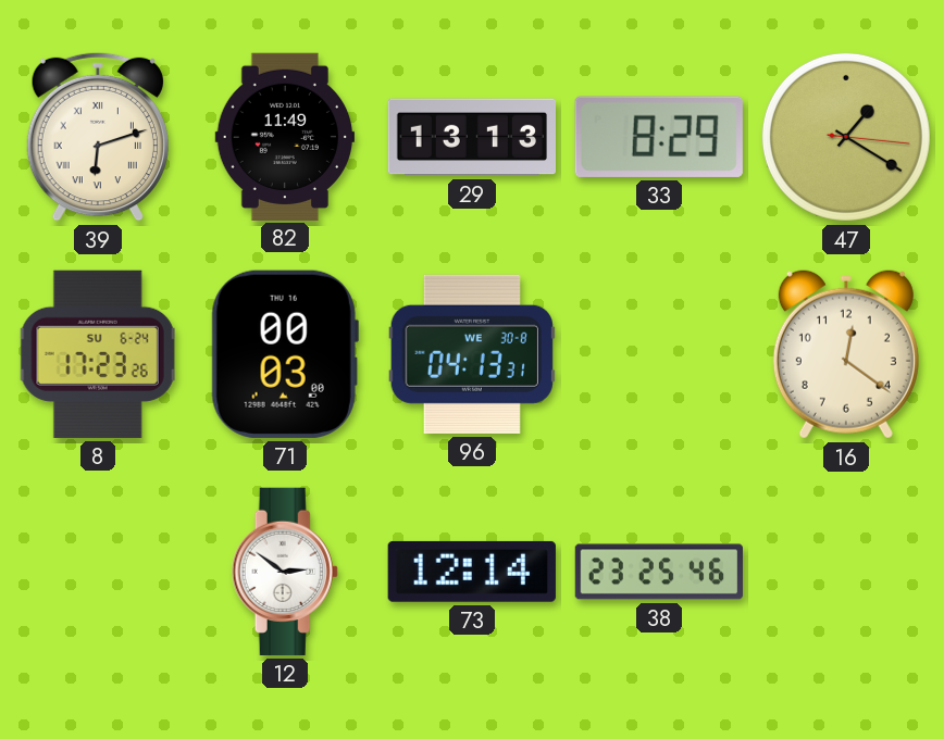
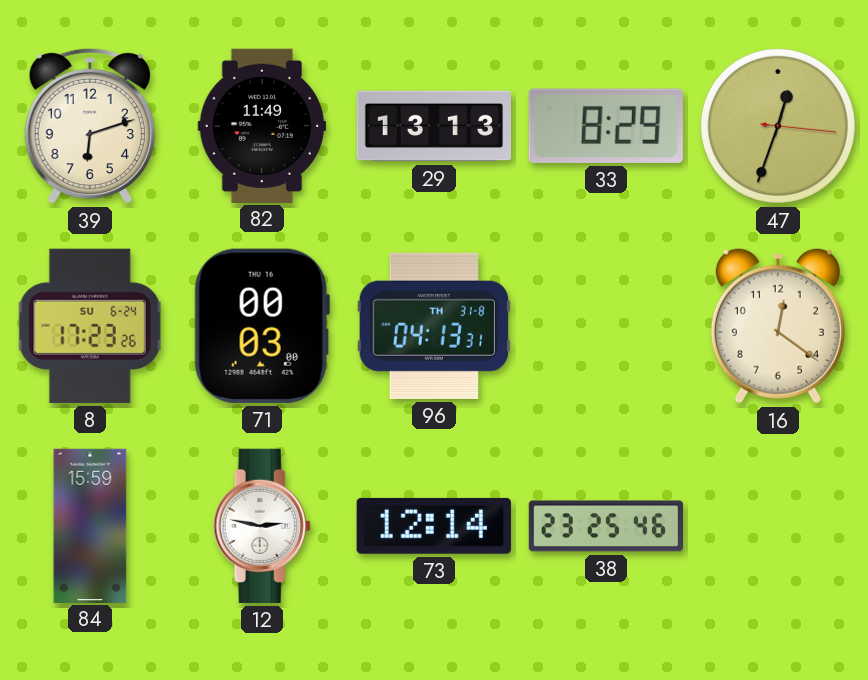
39 numerals: Roman -> Arabic
47: 1:20 -> 12:33
96 date: WE 30-8 -> TH 31-8
84: none -> 15:59
12: 2:51 -> 2:47
